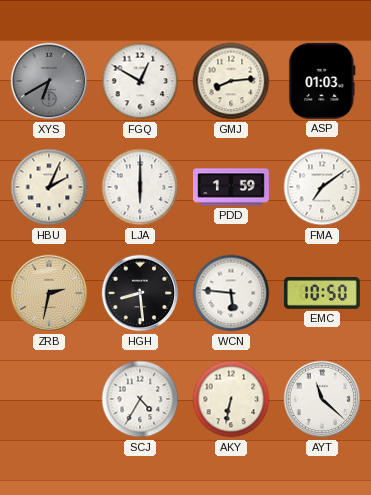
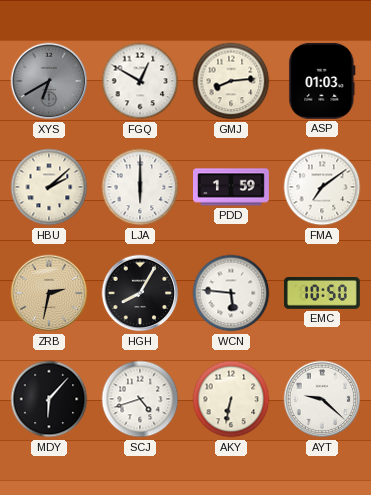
HBU: 2:04 -> 2:08
HGH: 8:29 -> 8:05
MDY: none -> 6:07
SCJ: 4:35 -> 4:42
AYT: 11:22 -> 9:22
